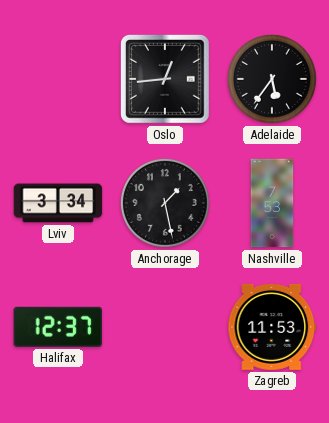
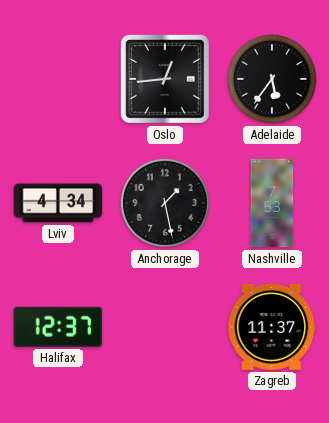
Lviv: 3:34 -> 4:34
Zagreb: 11:53 -> 11:37
